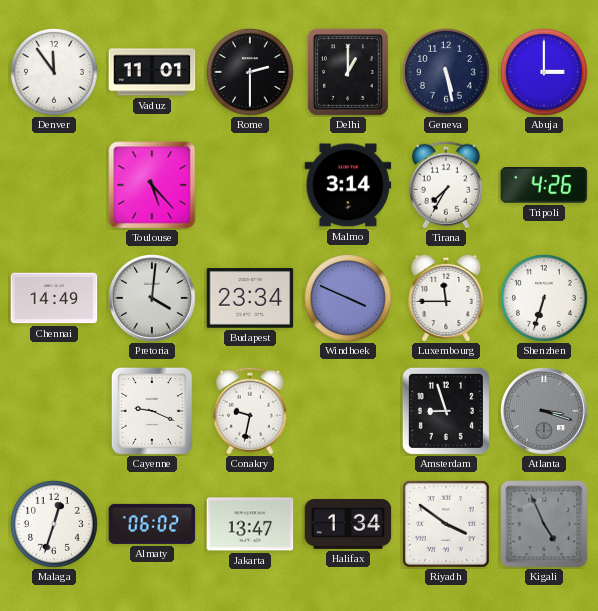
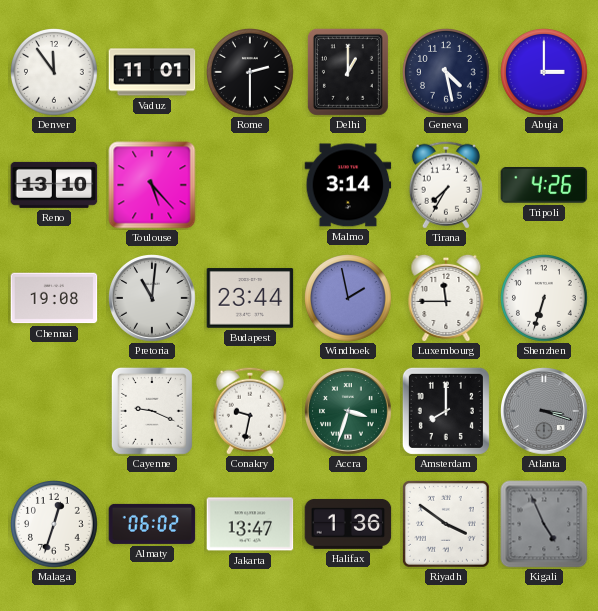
Geneva: 5:28 -> 4:28
Reno: none -> 13:10
Chennai: 14:49 -> 19:08
Pretoria: 4:01 -> 11:01
Budapest: 23:34 -> 23:44
Windhoek: 3:49 -> 1:58
Accra: none -> 3:33
Amsterdam: 8:57 -> 8:00
Halifax: 1:34 -> 1:36
